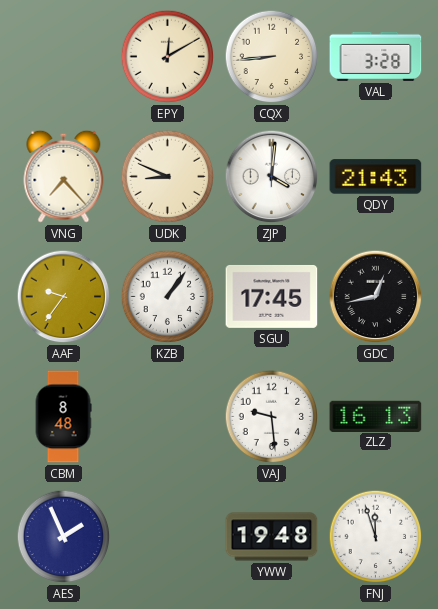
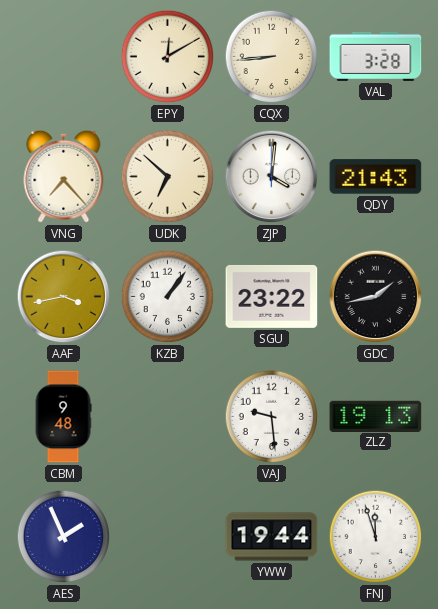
UDK: 8:49 -> 6:52
AAF: 9:36 -> 3:43
SGU: 17:45 -> 23:22
GDC: 12:43 -> 1:43
CBM: 8:48 -> 9:48
ZLZ: 16:13 -> 19:13
YWW: 19:48 -> 19:44
